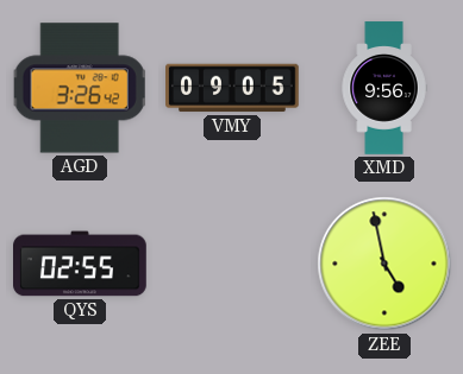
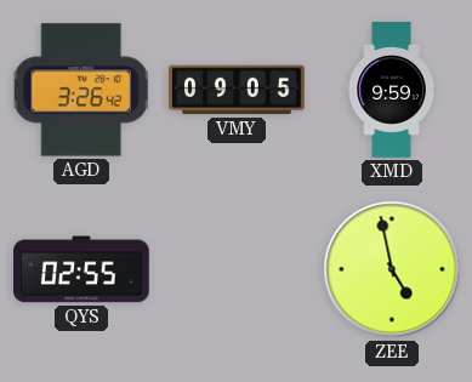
XMD: 9:56 -> 9:59
